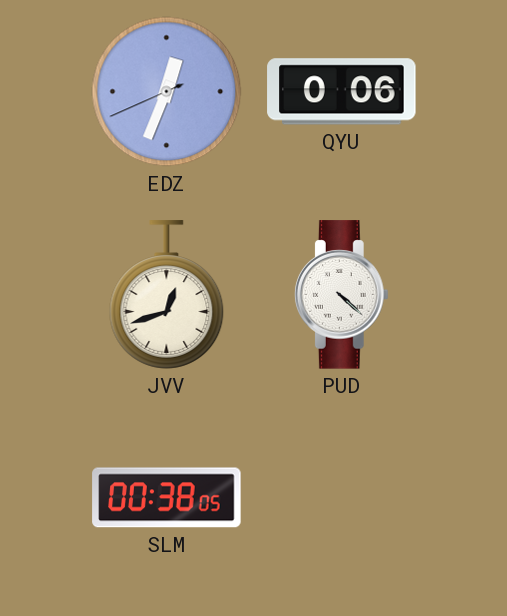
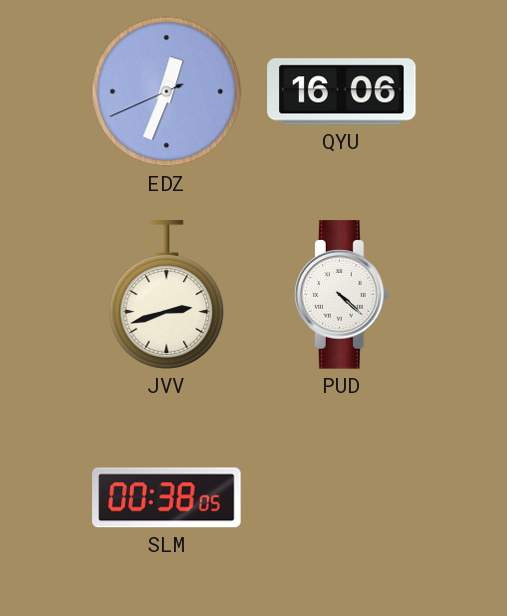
QYU: 0:06 -> 16:06
JVV: 12:42 -> 2:42
